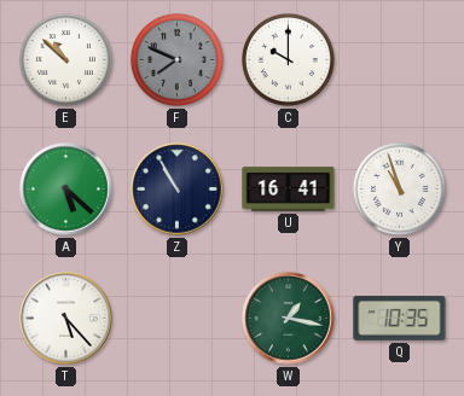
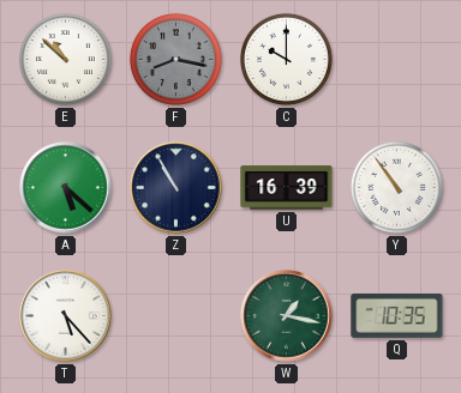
F: 7:49 -> 8:17
U: 16:41 -> 16:39
Y: 10:57 -> 10:54
